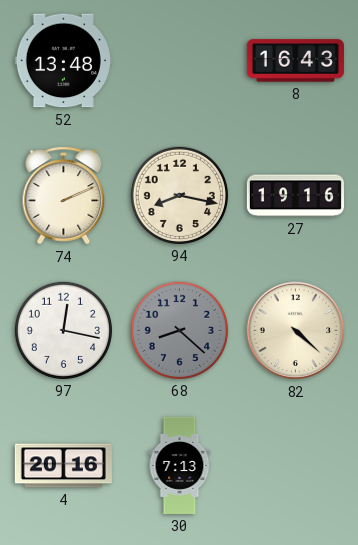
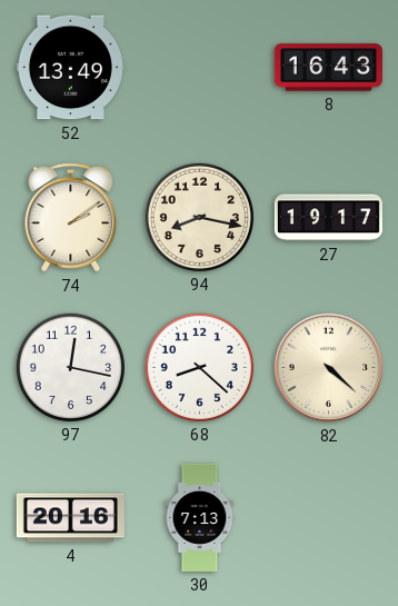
52: 13:48 -> 13:49
74: 2:11 -> 2:09
27: 19:16 -> 19:17
68 dial: grey -> white
